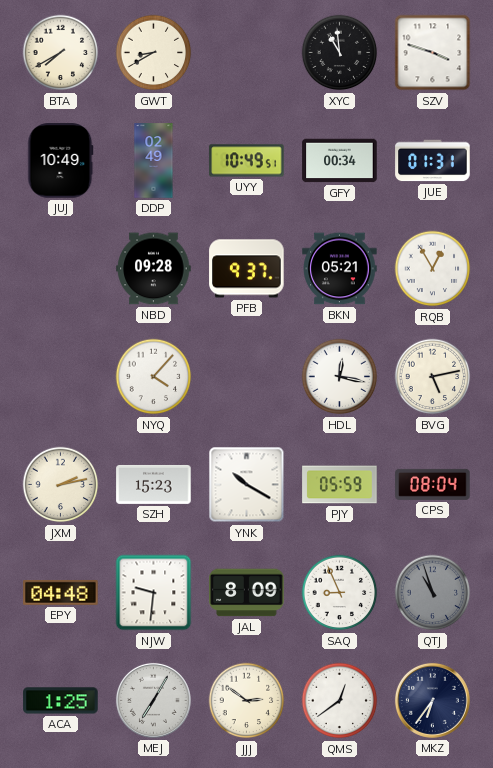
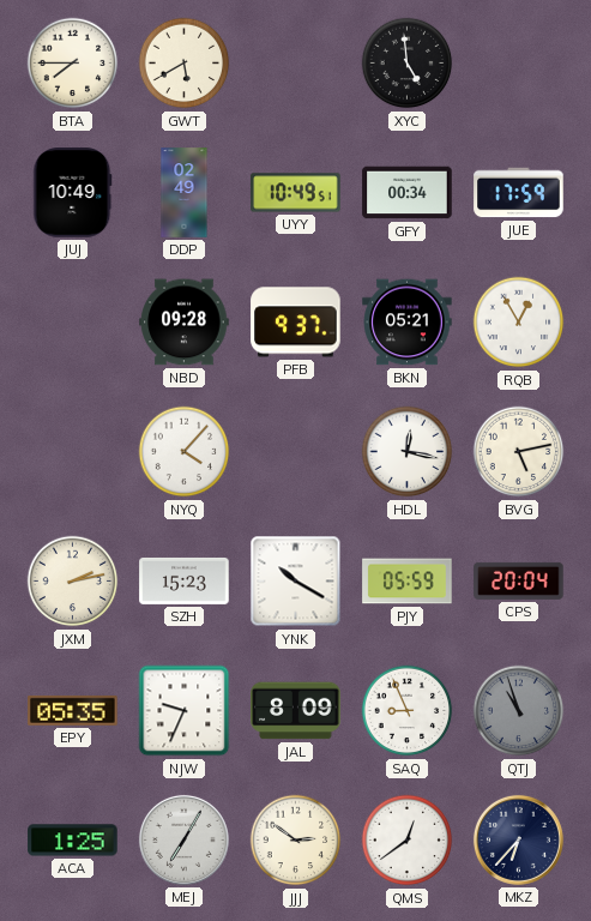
BTA: 7:40 -> 7:45
GWT: 8:40 -> 5:40
XYC: 10:59 -> 4:59
SZV: 3:48 -> none
JUE: 01:31 -> 17:59
CPS: 08:04 -> 20:04
EPY: 04:48 -> 05:35
NJW: 9:31 -> 9:34
MKZ: 6:36 -> 6:37
